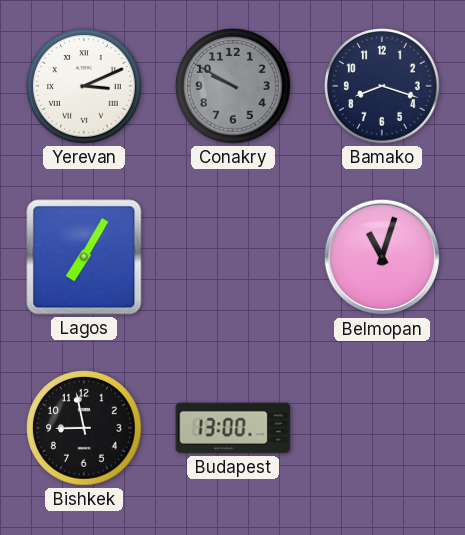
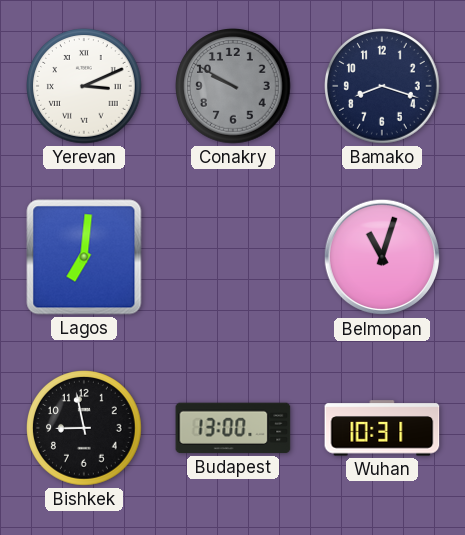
Lagos: 7:05 -> 7:01
Wuhan: none -> 10:31
